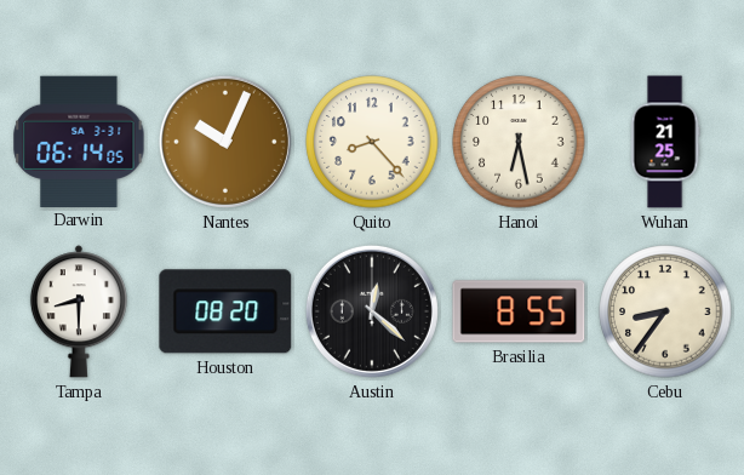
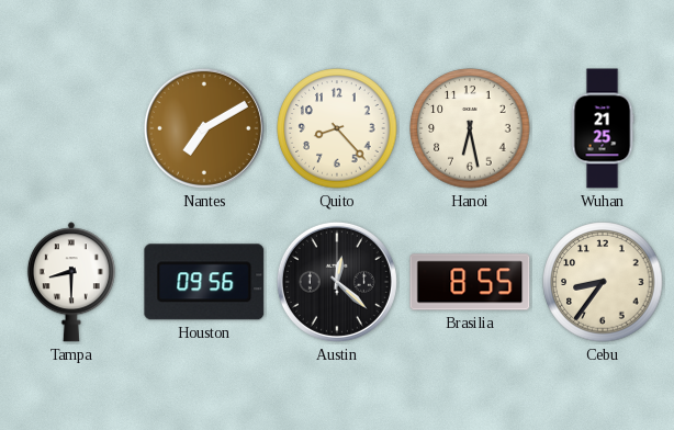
Darwin: 06:14 -> none
Nantes: 10:04 -> 7:10
Houston: 08:20 -> 09:56
